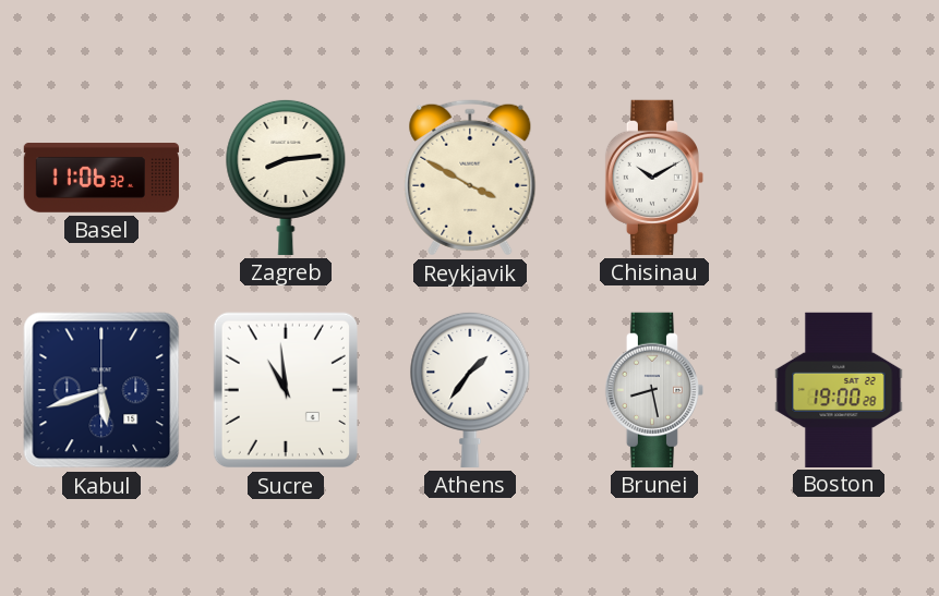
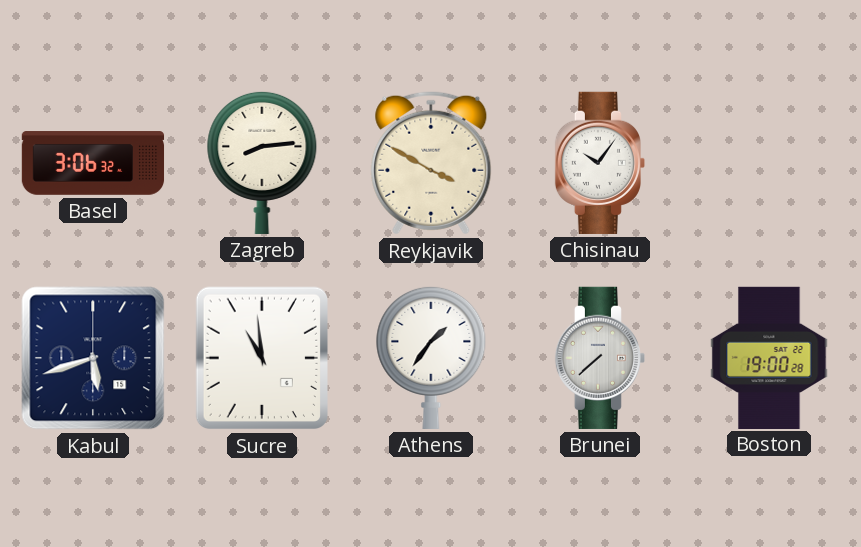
Basel: 11:06 -> 3:06
Chisinau: 10:10 -> 10:06
Brunei: 8:28 -> 7:38
